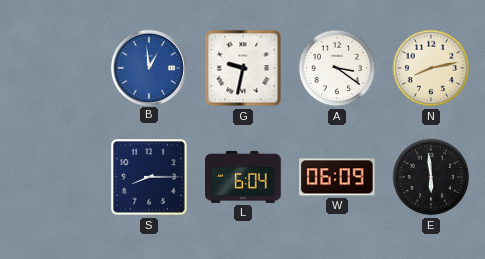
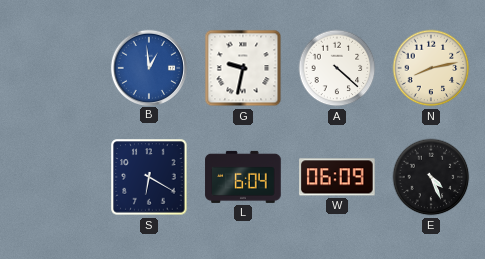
A: 3:21 -> 4:22
S: 8:15 -> 6:20
E: 5:59 -> 4:26
